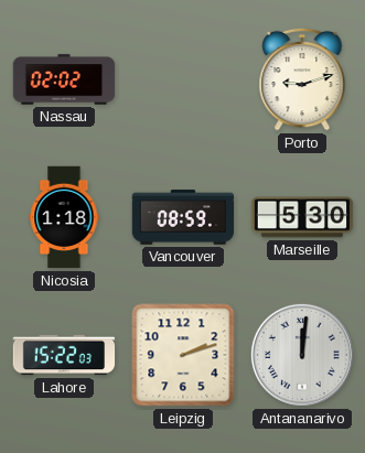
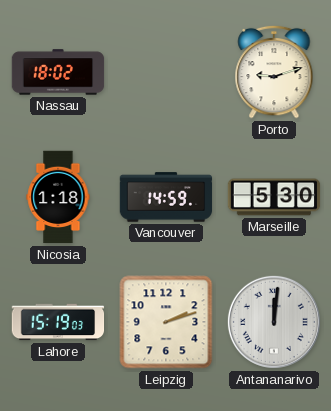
Nassau: 02:02 -> 18:02
Vancouver: 08:59 -> 14:59
Lahore: 15:22 -> 15:19
